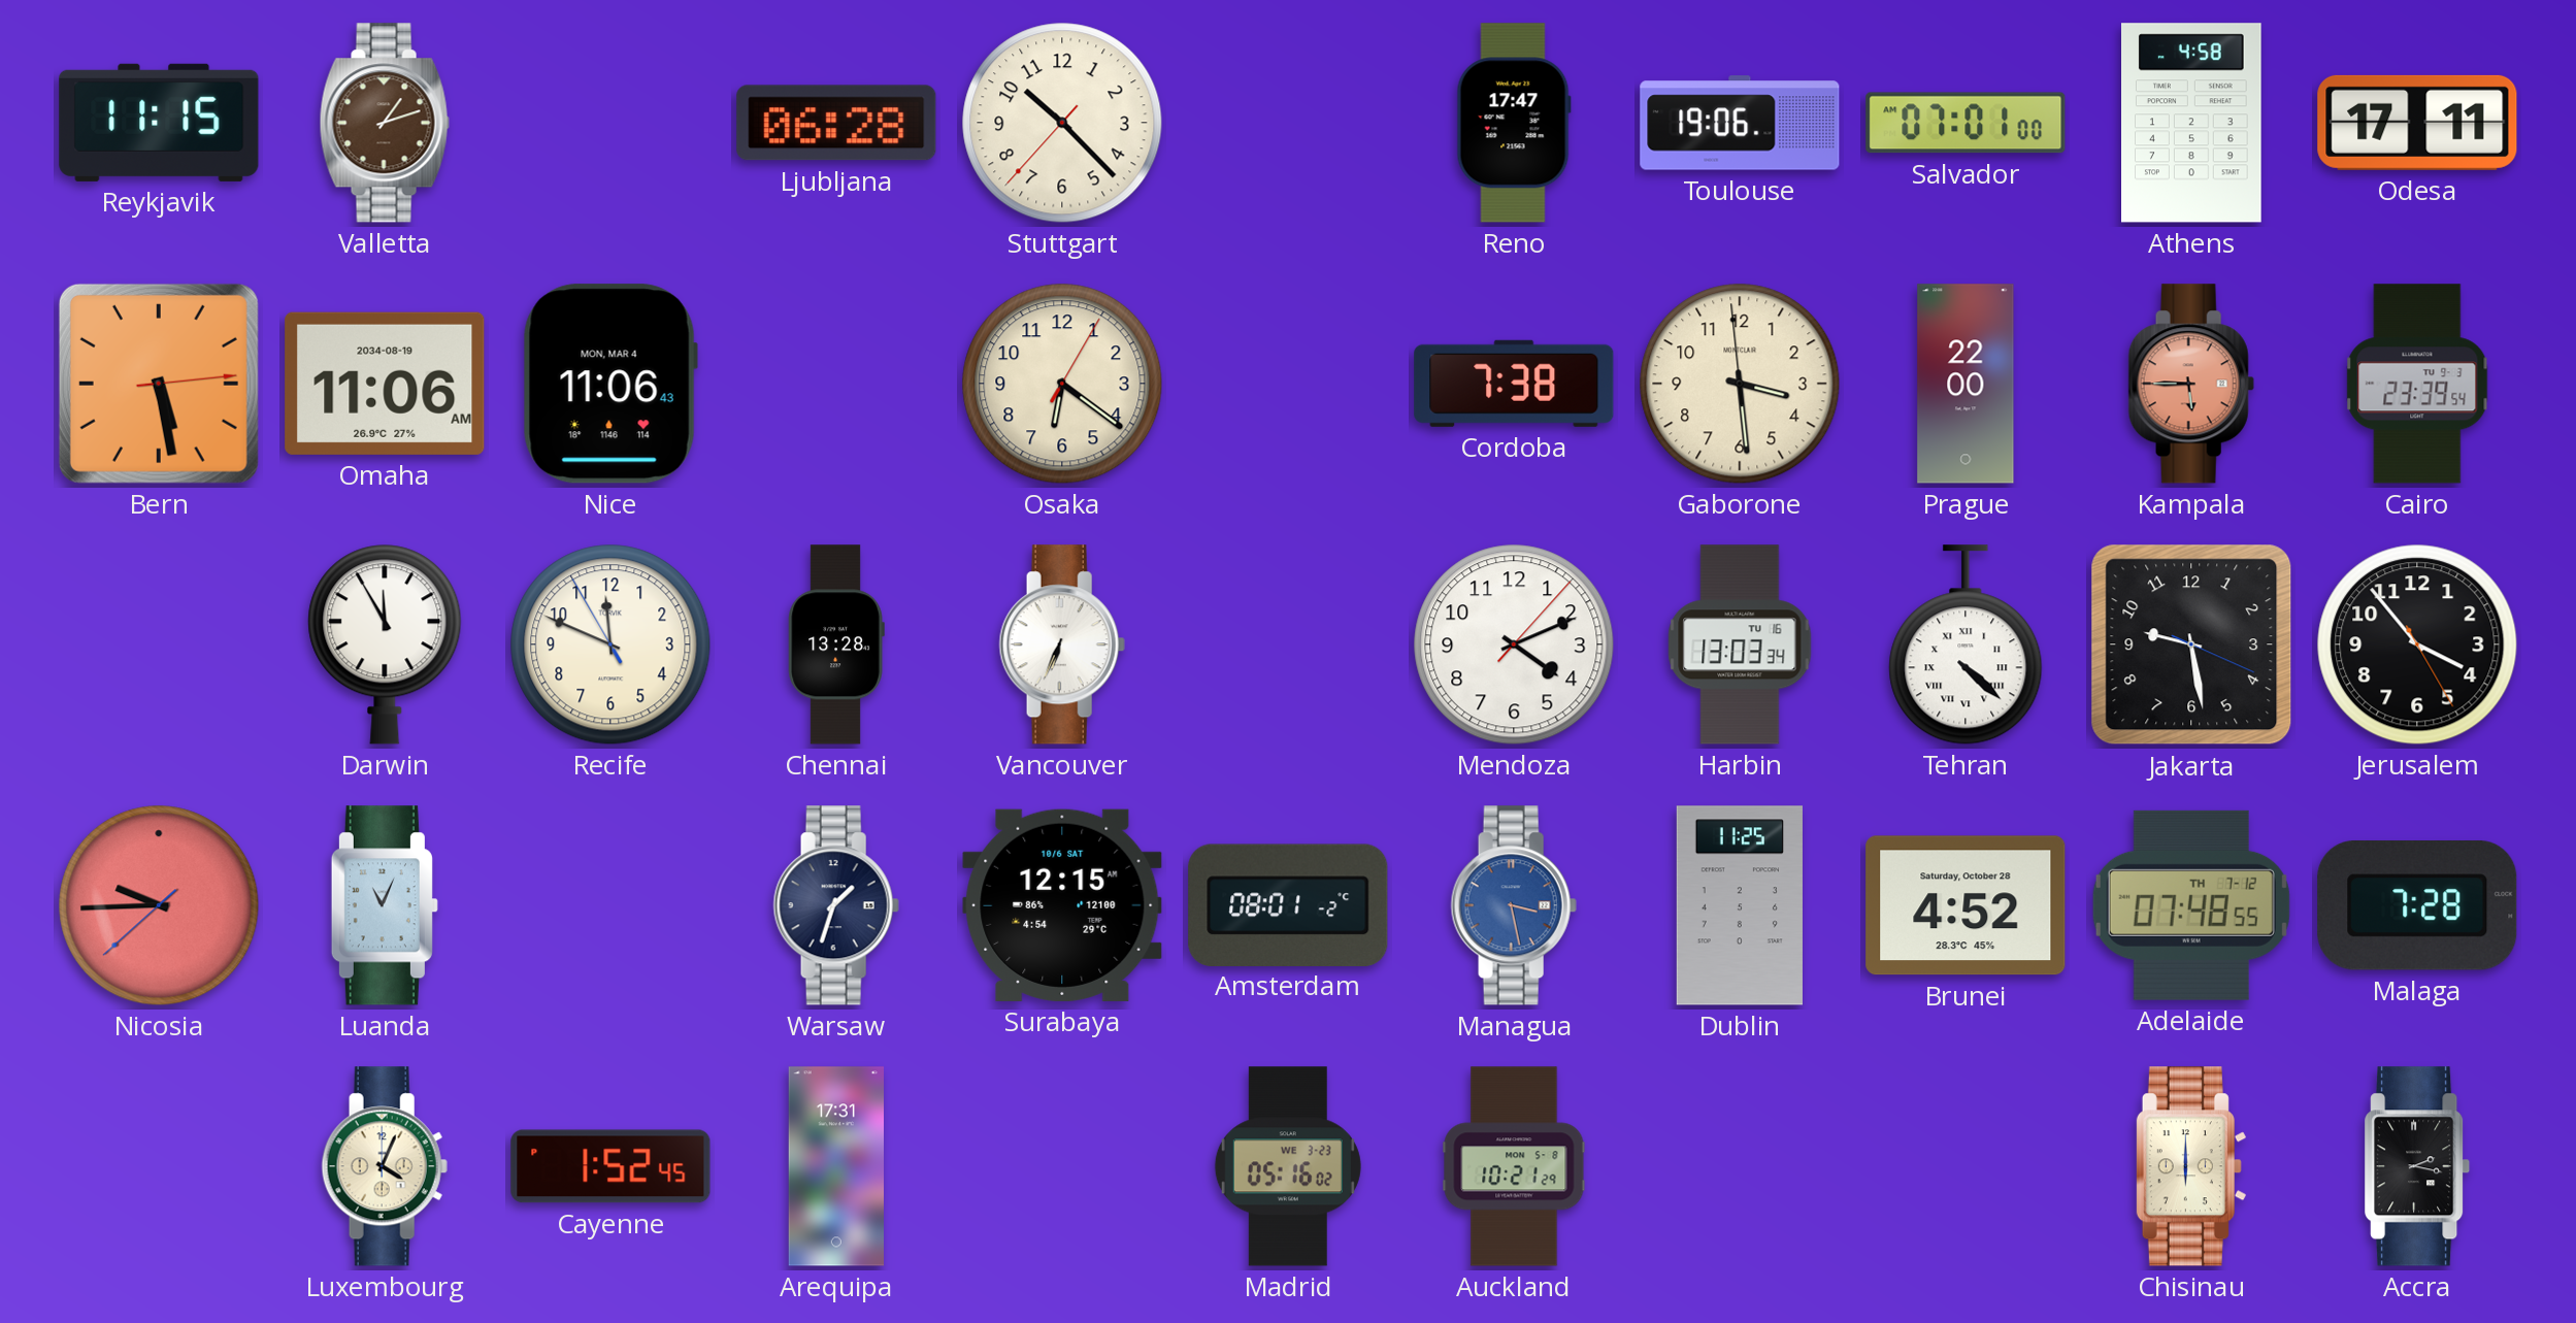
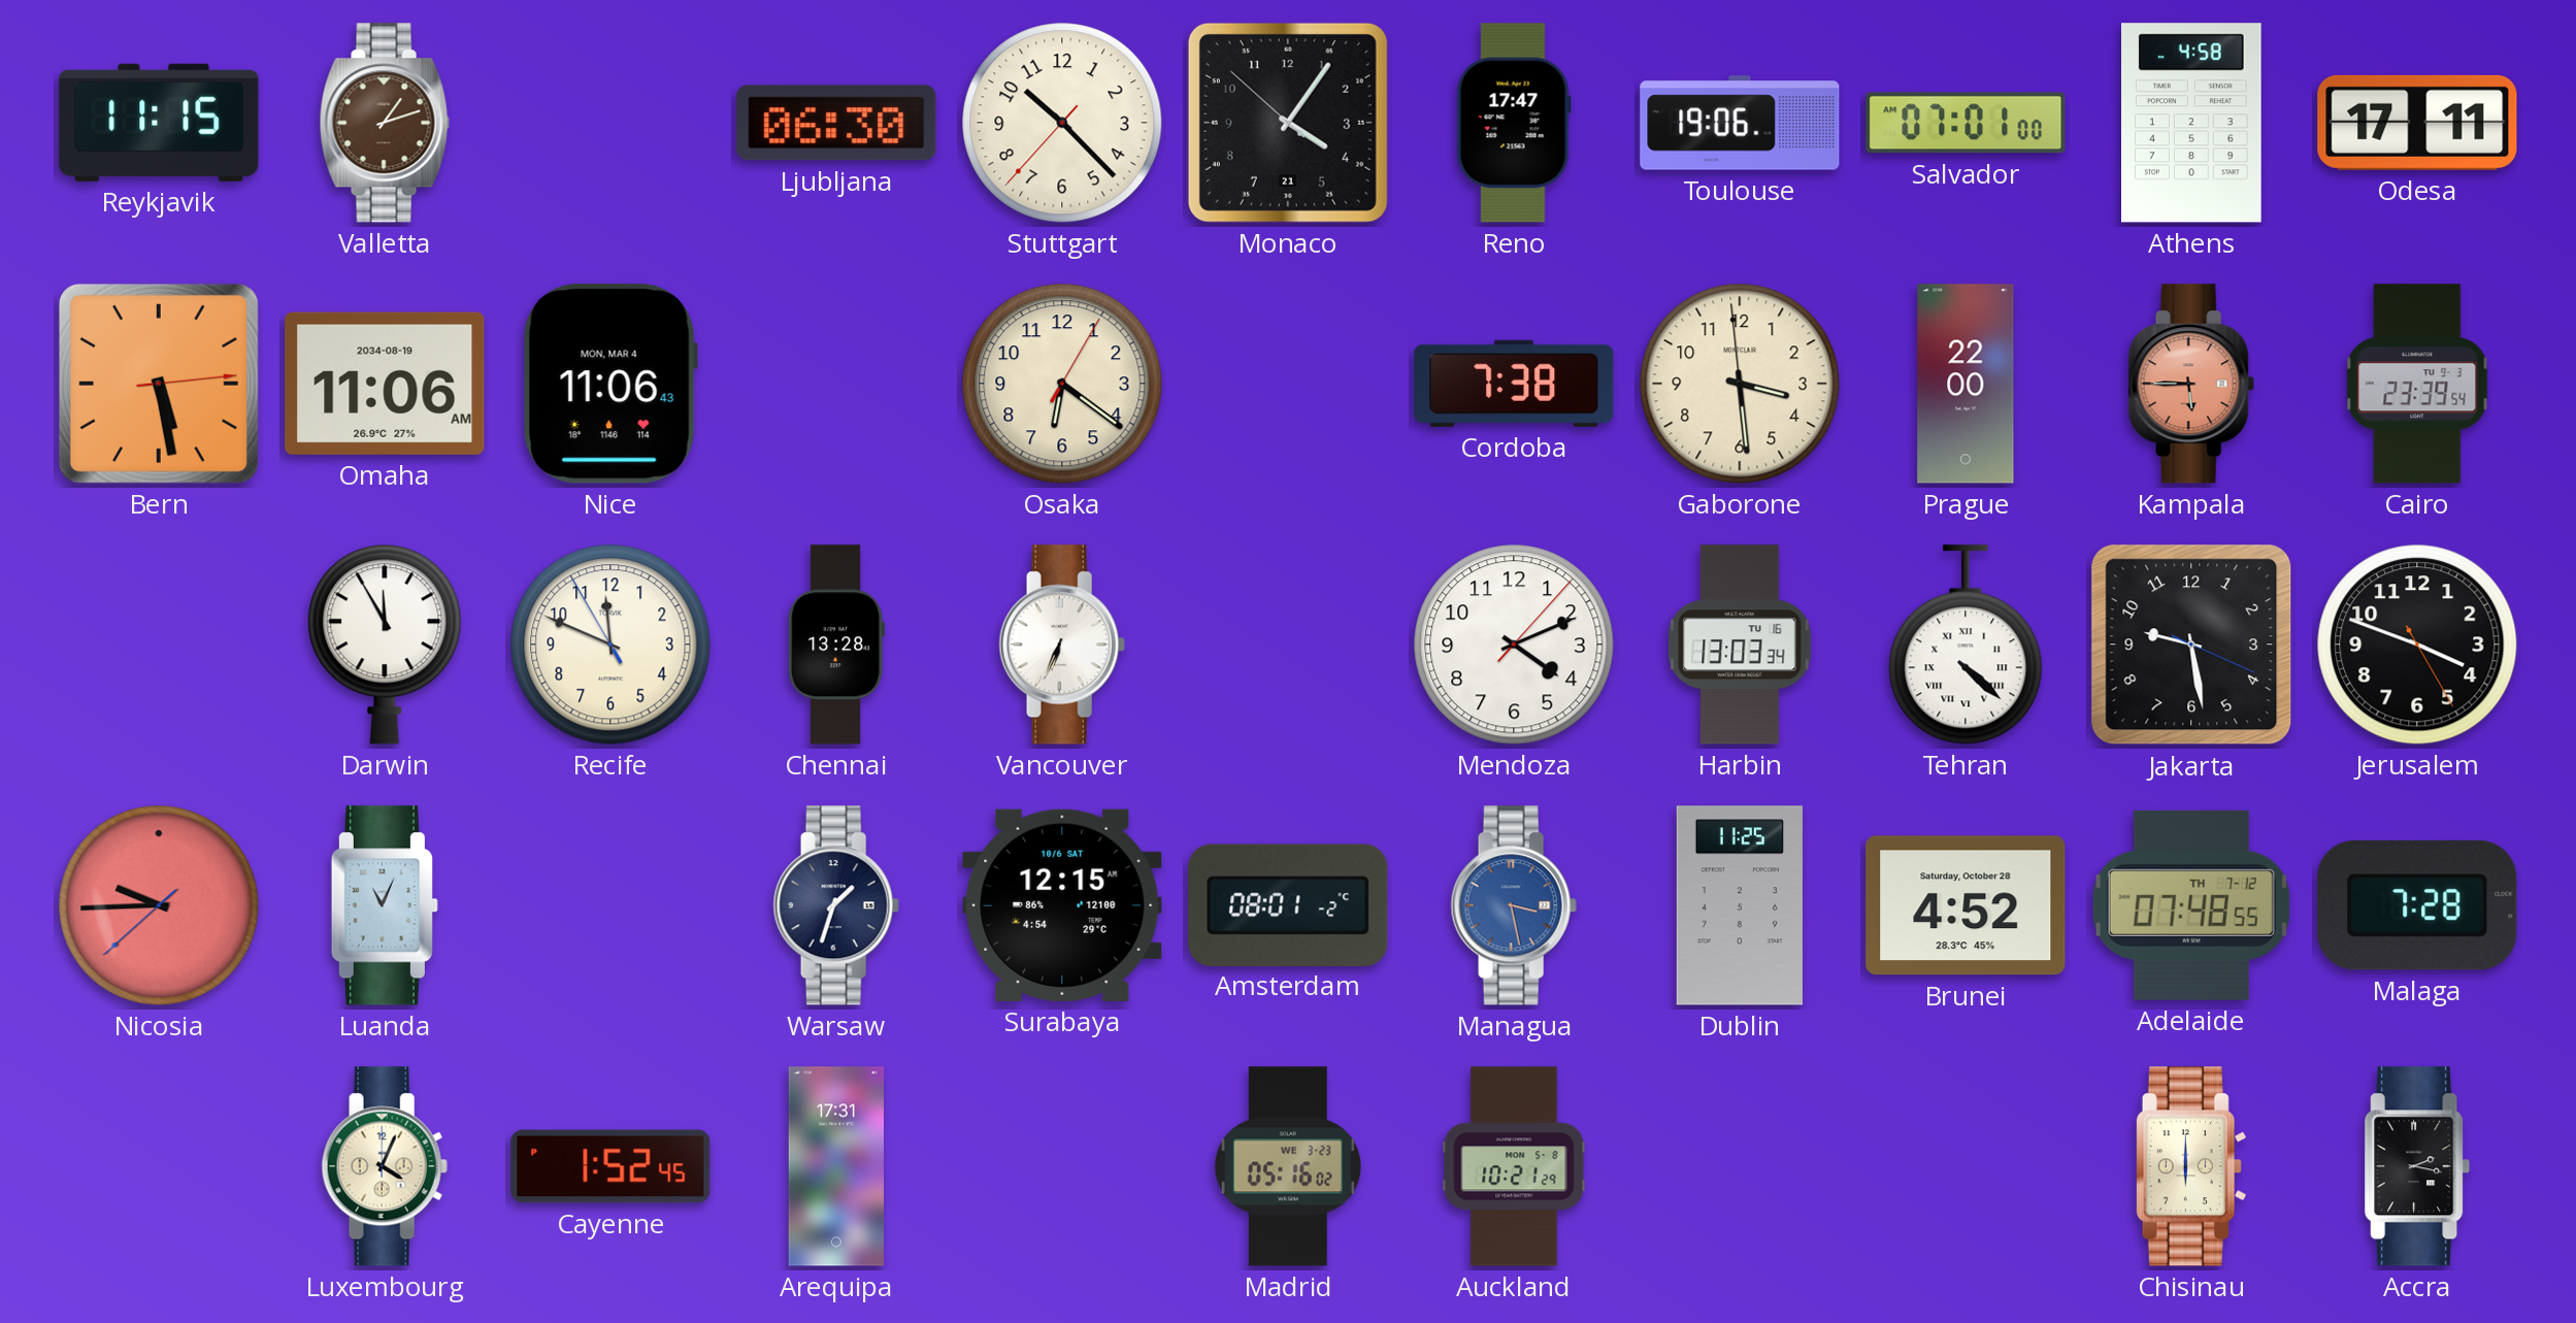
Ljubljana: 06:28 -> 06:30
Monaco: none -> 4:05
Jerusalem: 3:53 -> 3:48
